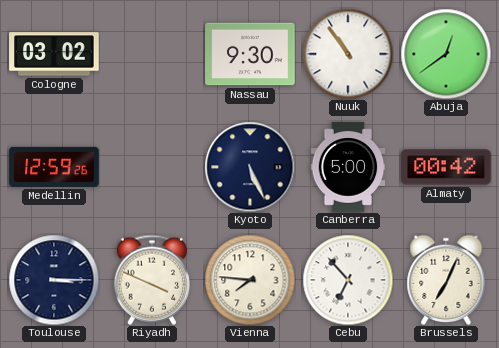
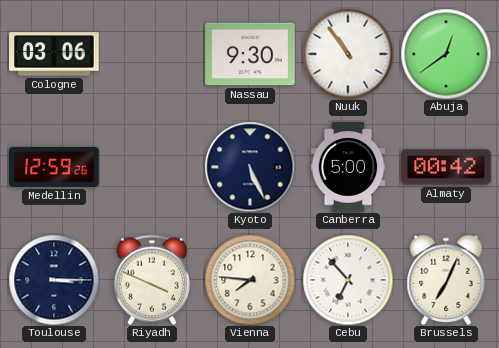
Cologne: 03:02 -> 03:06
